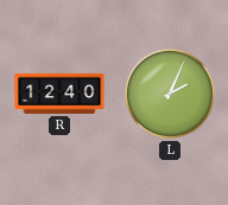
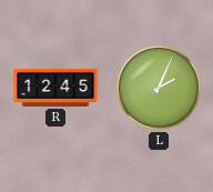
R: 12:40 -> 12:45
